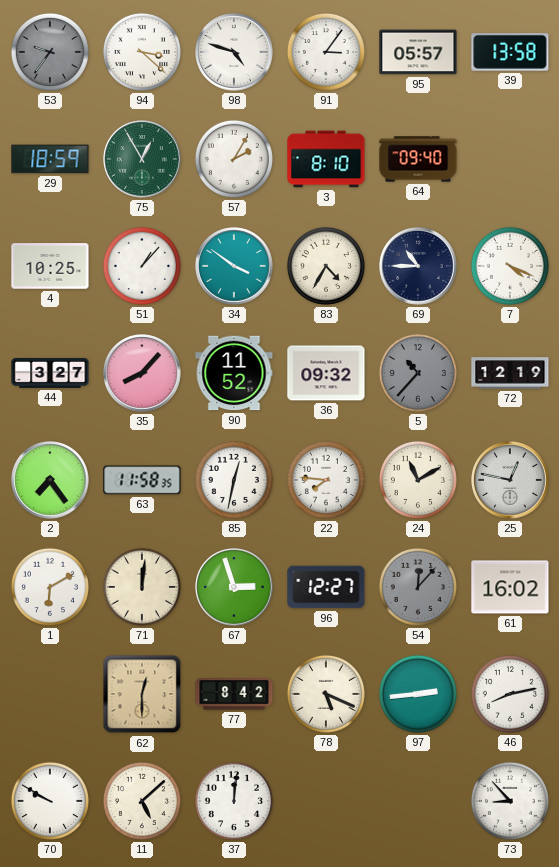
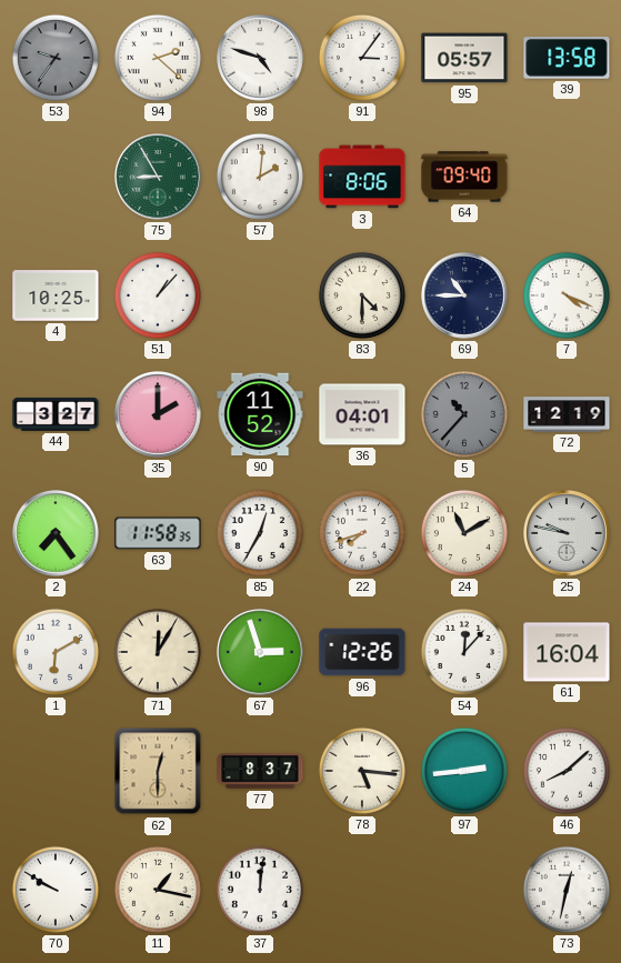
94: 3:22 -> 2:22
29: 18:59 -> none
75: 12:55 -> 8:55
57: 2:05 -> 2:01
3: 8:10 -> 8:06
34: 3:51 -> none
83: 4:35 -> 4:30
35: 8:07 -> 2:00
36: 09:32 -> 04:01
85: 12:32 -> 12:35
22: 7:46 -> 7:42
25: 12:47 -> 9:47
71: 12:01 -> 12:05
96: 12:27 -> 12:26
54 dial: grey -> white
61: 16:02 -> 16:04
77: 8:42 -> 8:37
78: 5:19 -> 5:16
46: 8:13 -> 8:08
11: 5:08 -> 1:17
73: 8:53 -> 12:32
